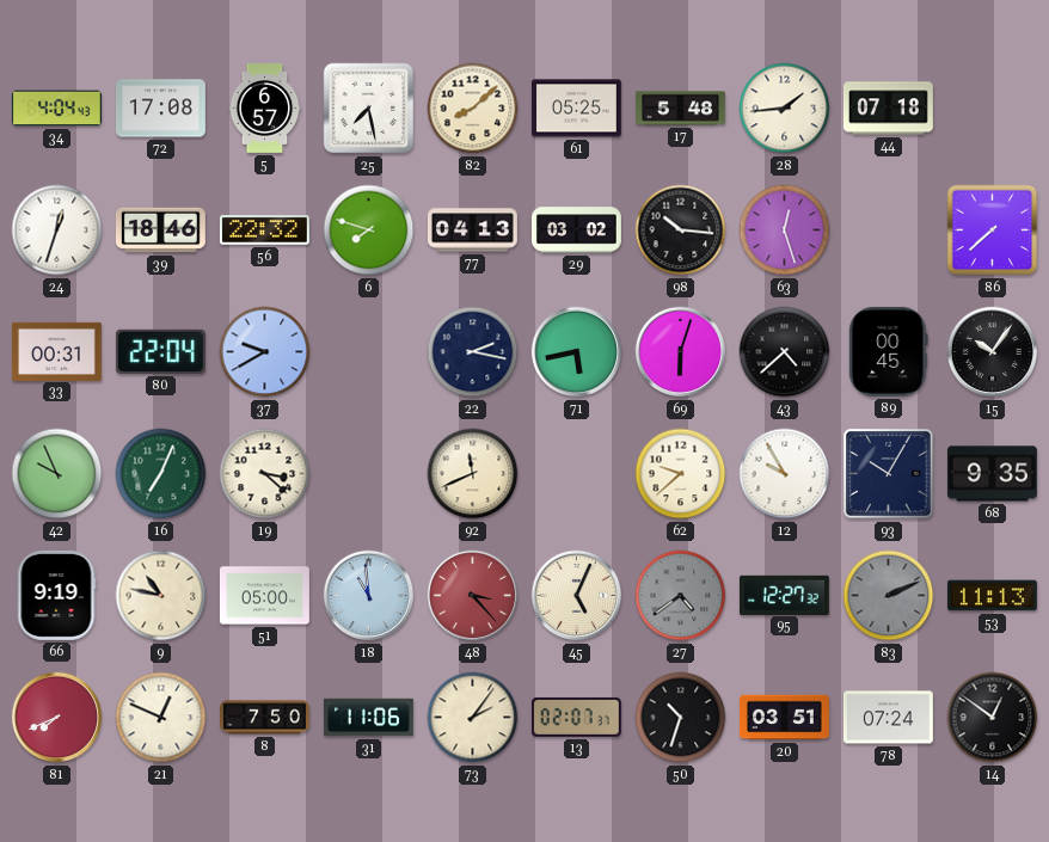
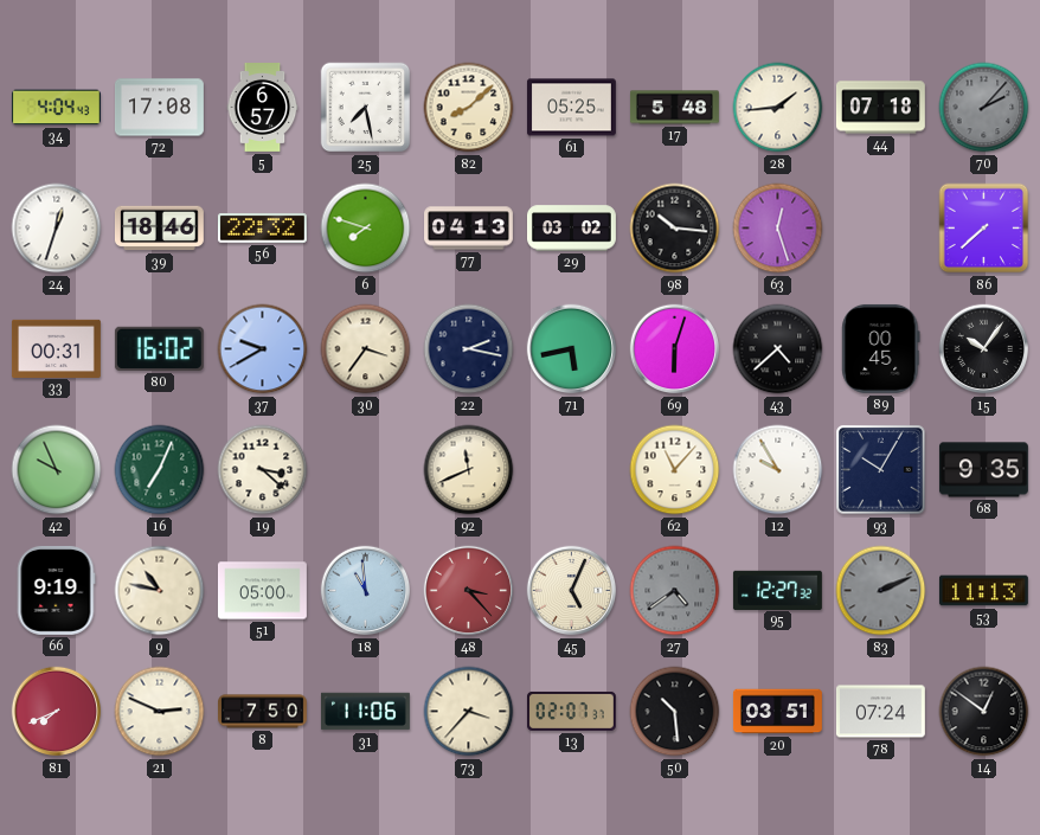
70: none -> 2:07
80: 22:04 -> 16:02
30: none -> 3:36
62: 9:38 -> 11:07
21: 12:49 -> 2:49
73: 2:06 -> 3:37
50: 10:33 -> 10:29
